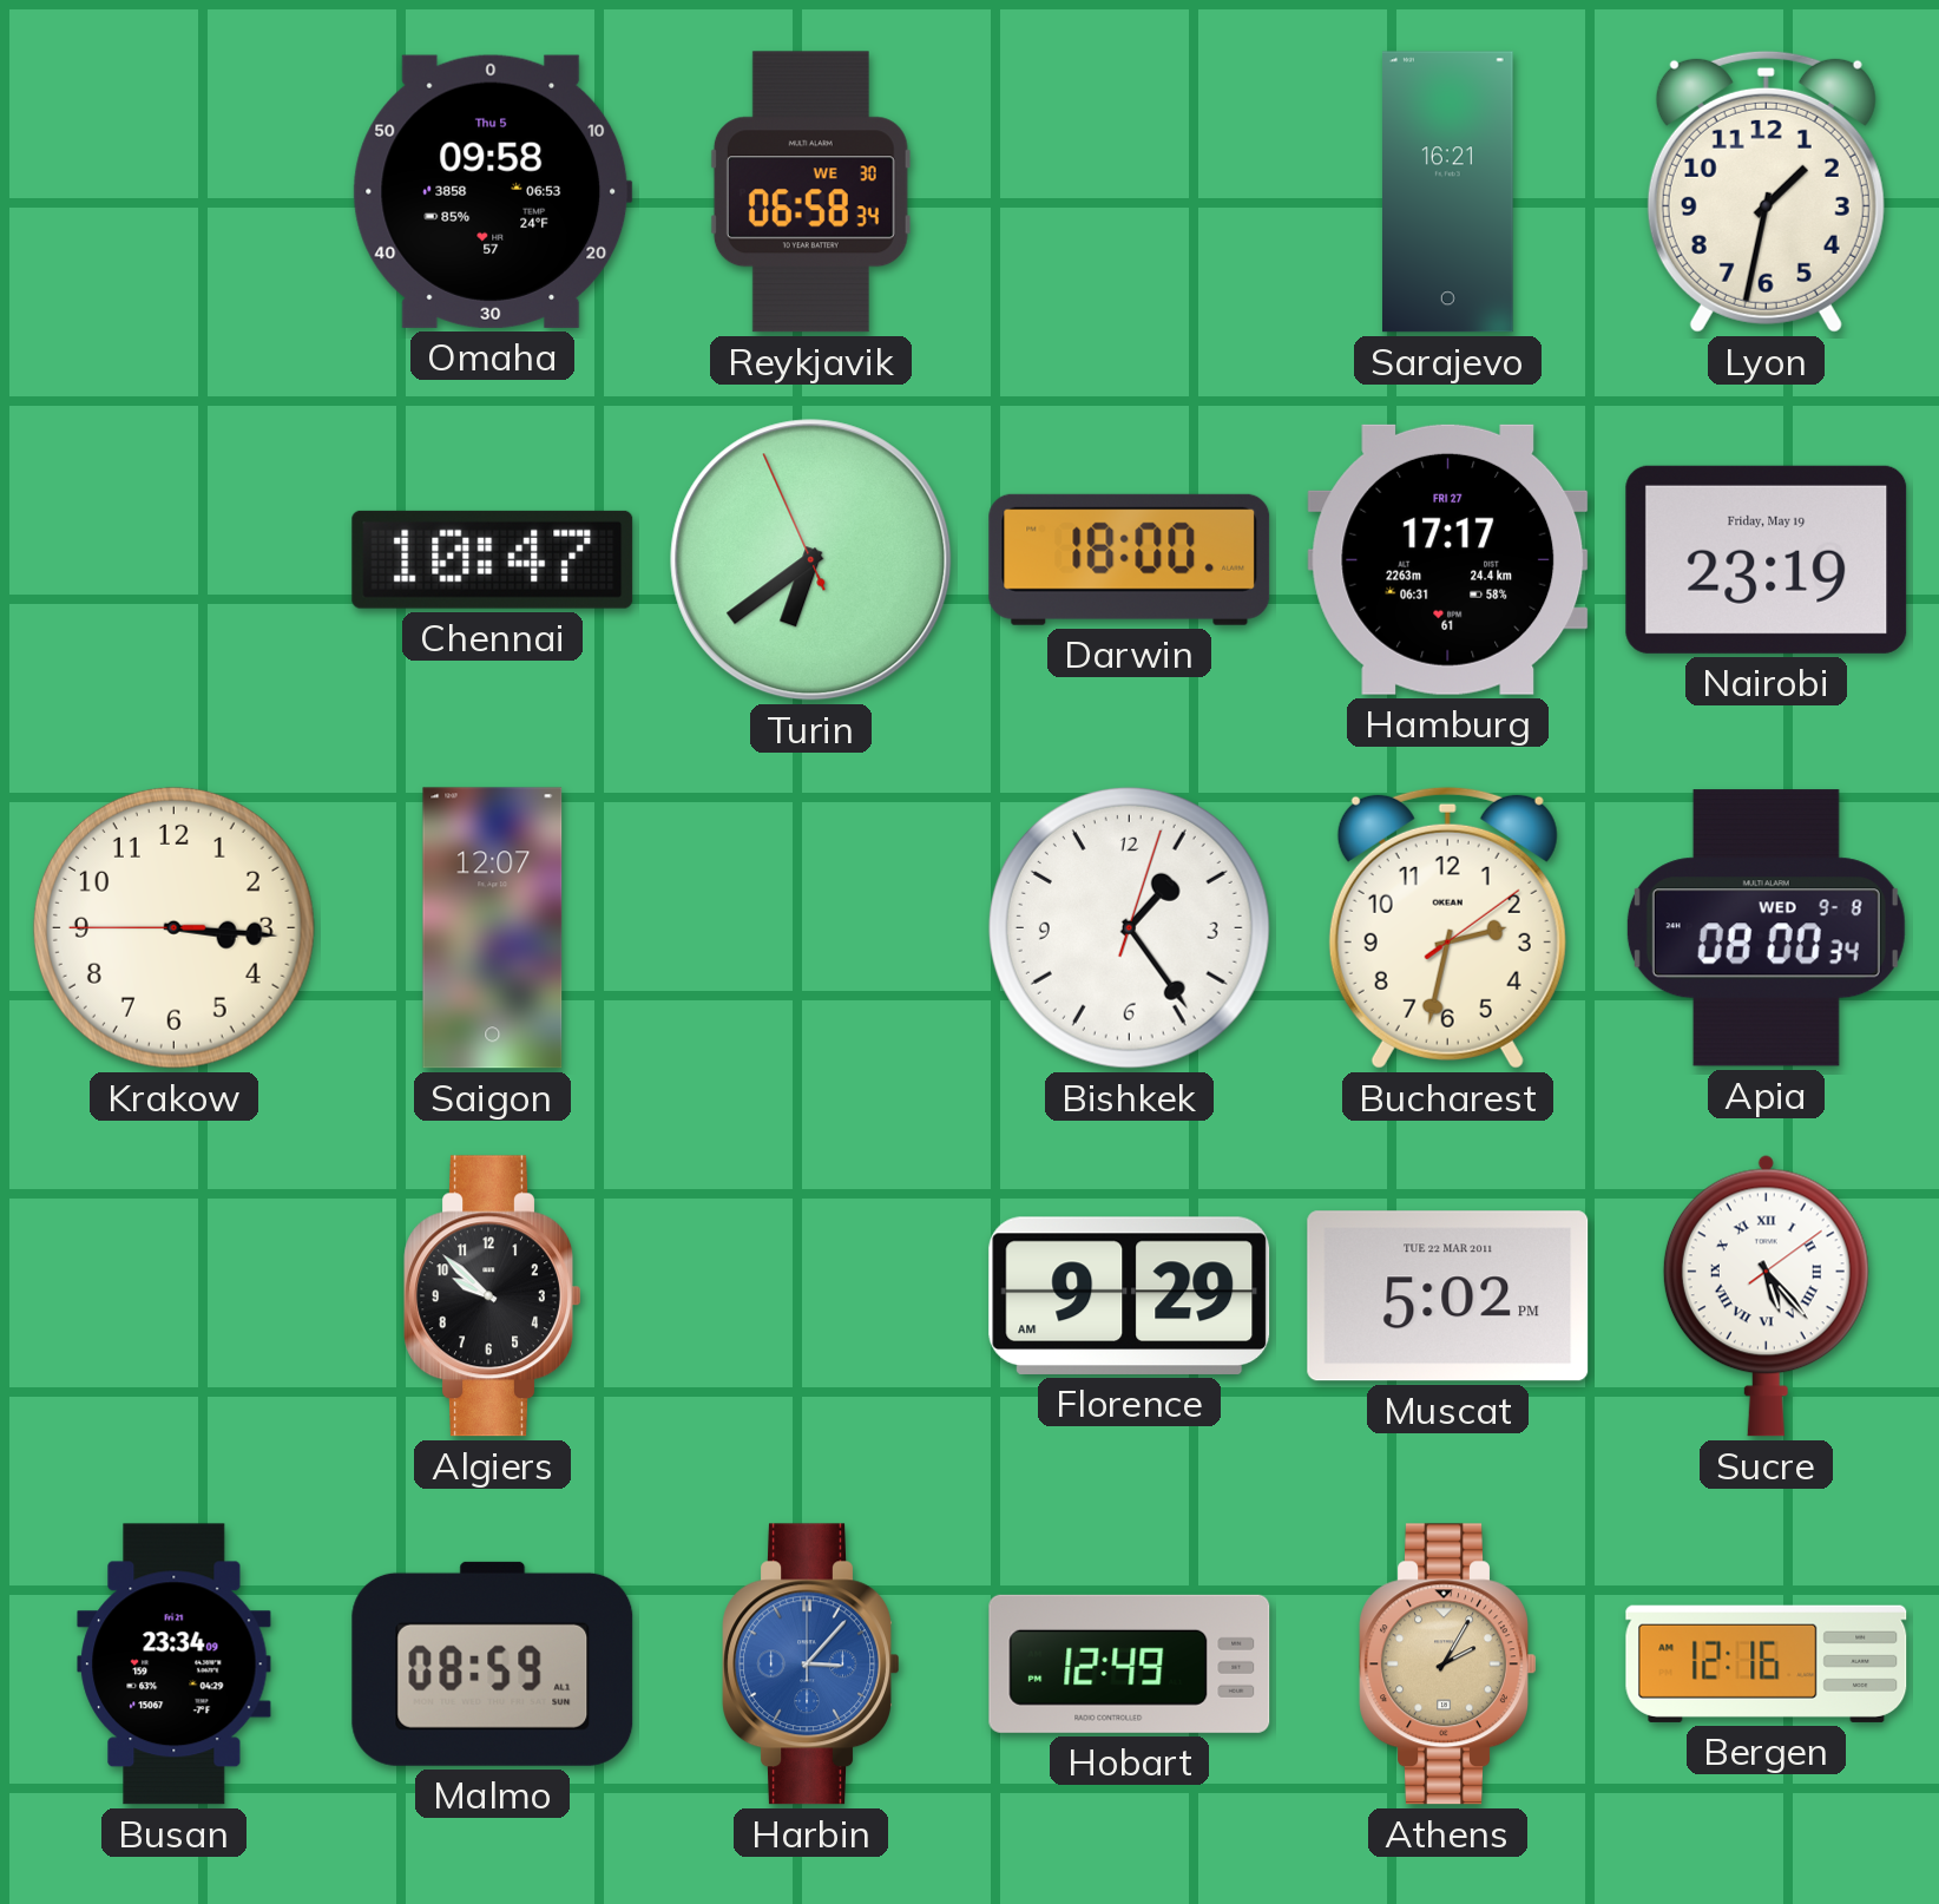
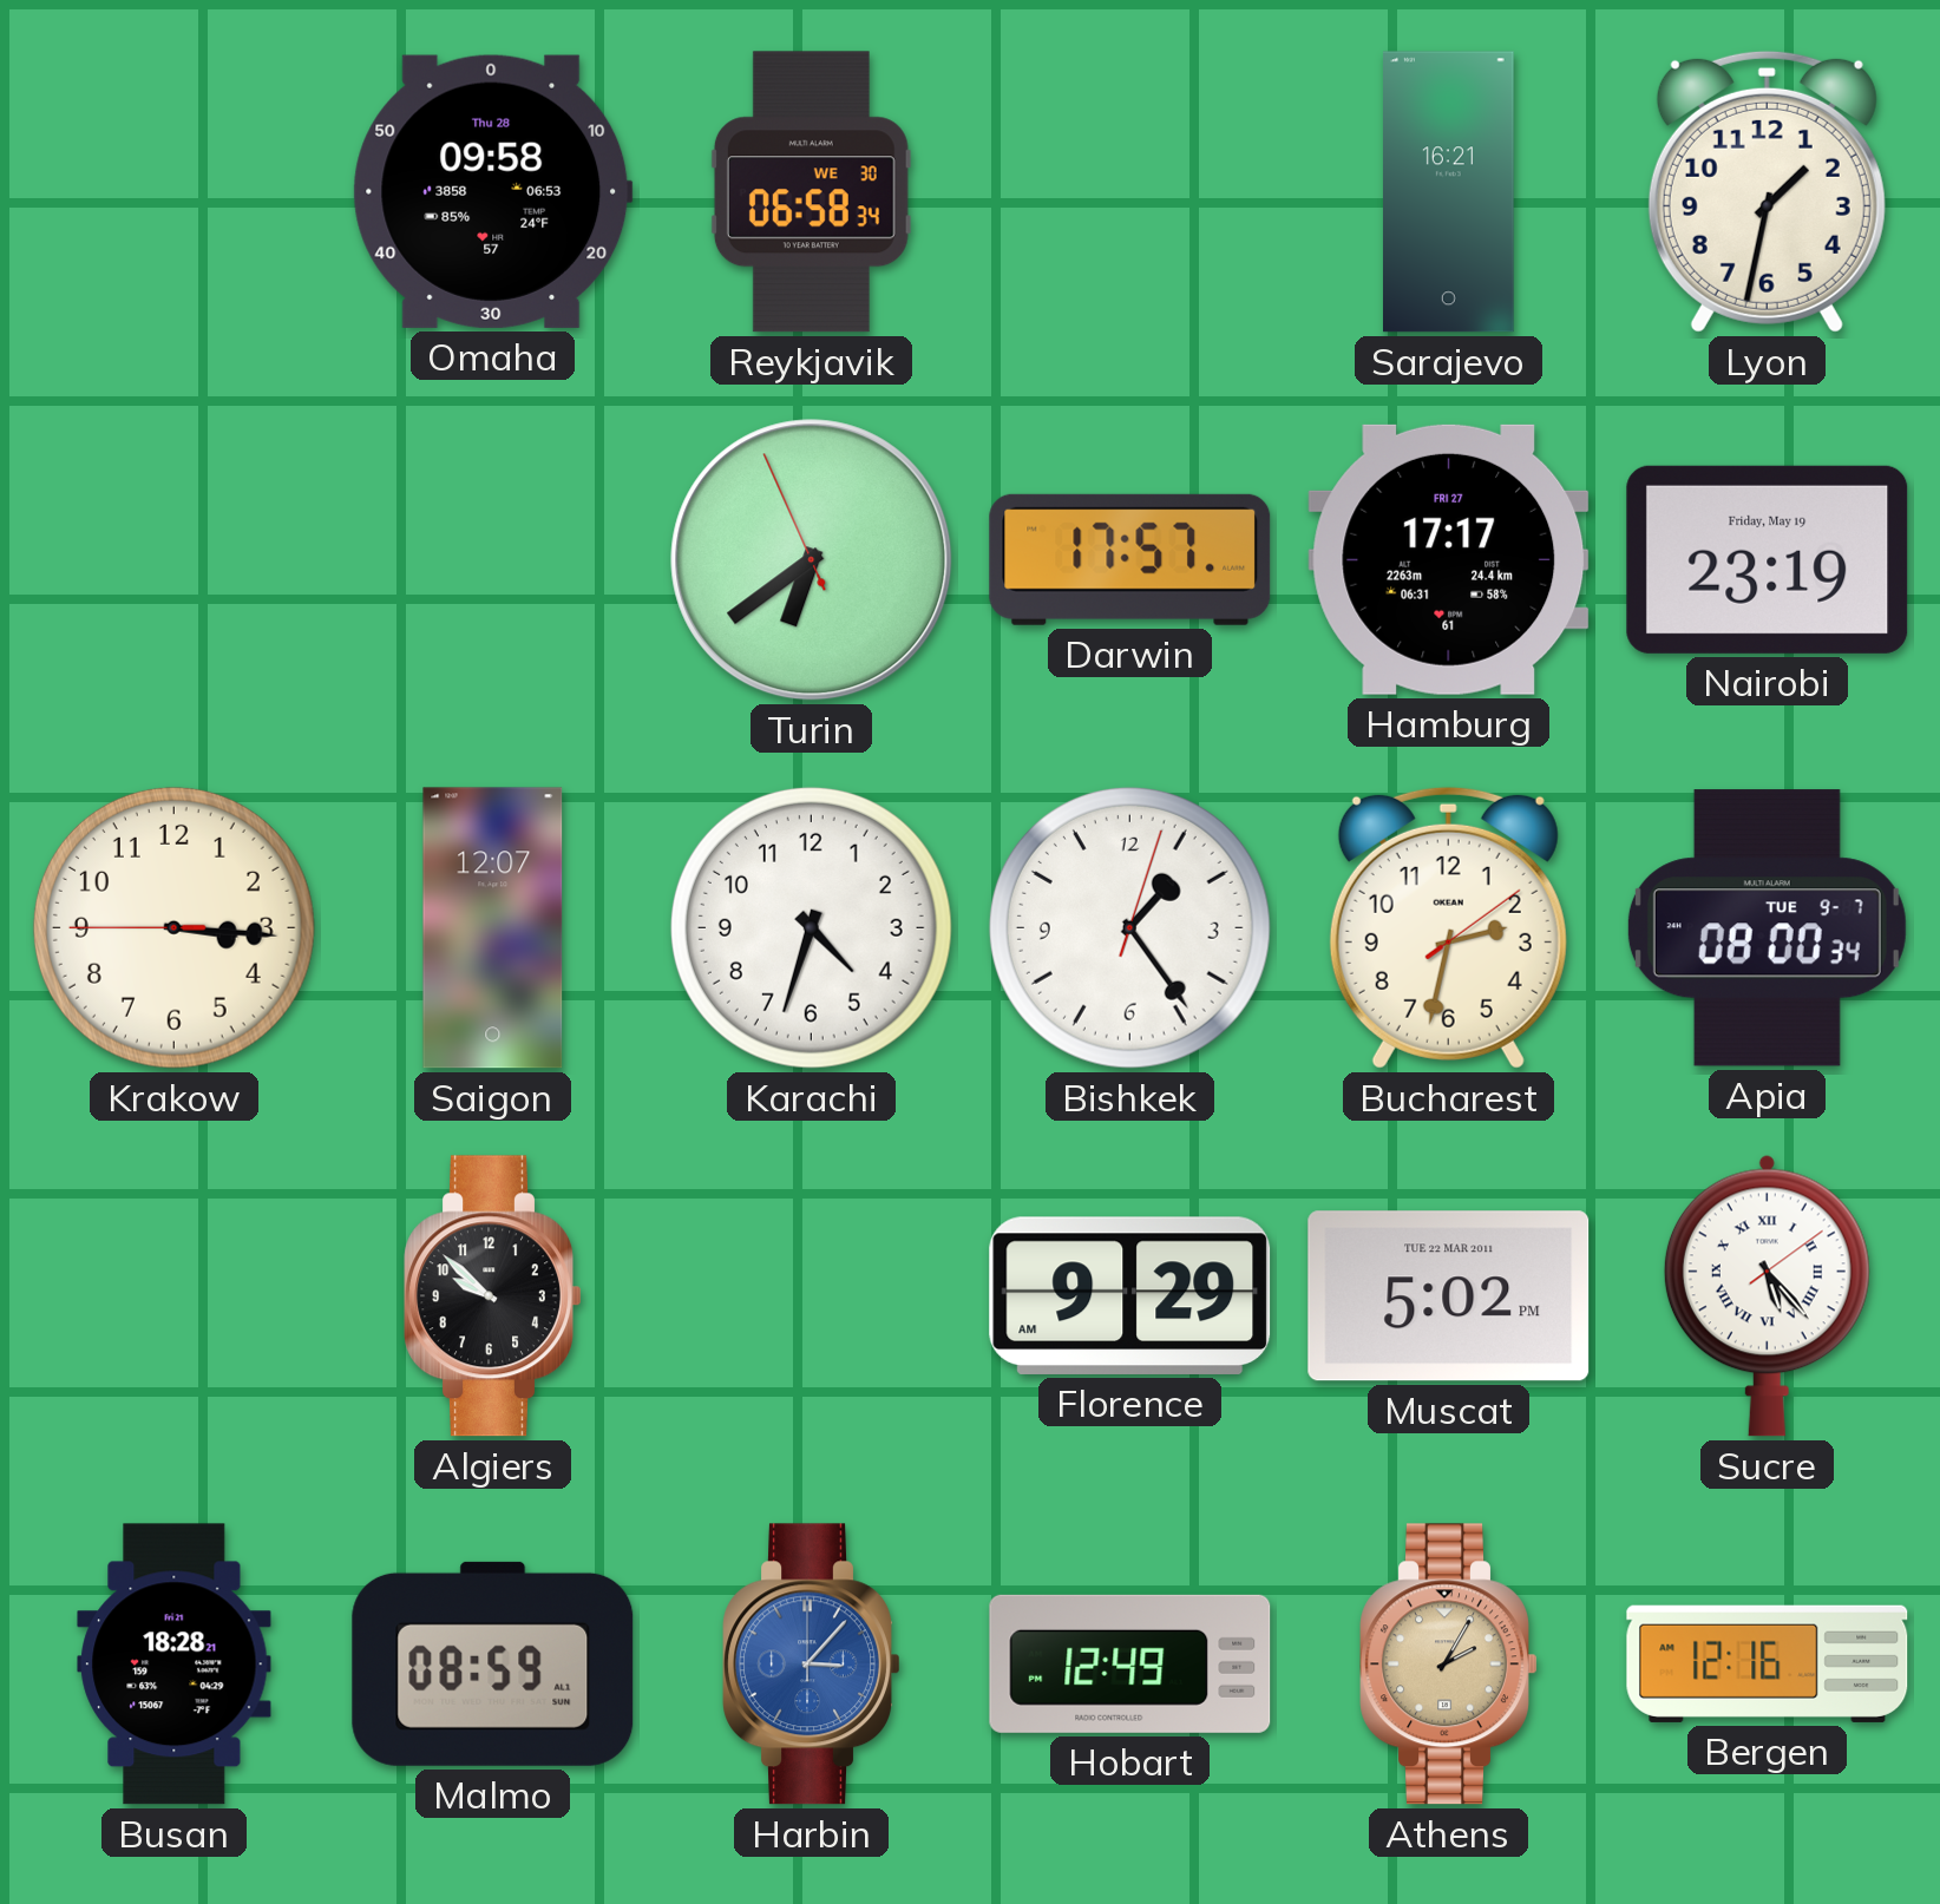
Omaha date: Thu 5 -> Thu 28
Chennai: 10:47 -> none
Darwin: 18:00 -> 17:57
Karachi: none -> 4:33
Apia date: WED 9-8 -> TUE 9-7
Busan: 23:34 -> 18:28
